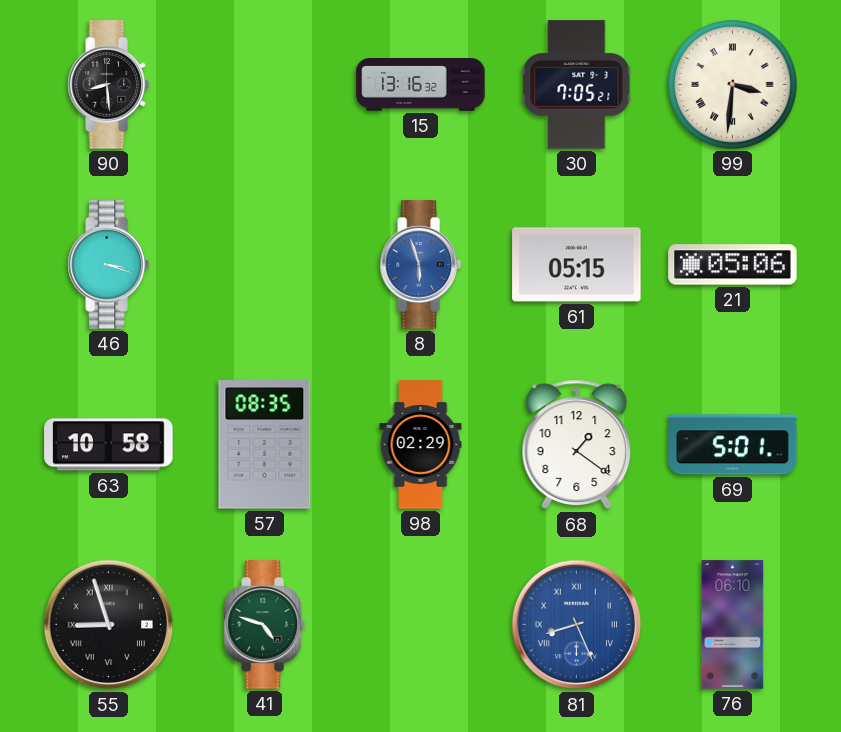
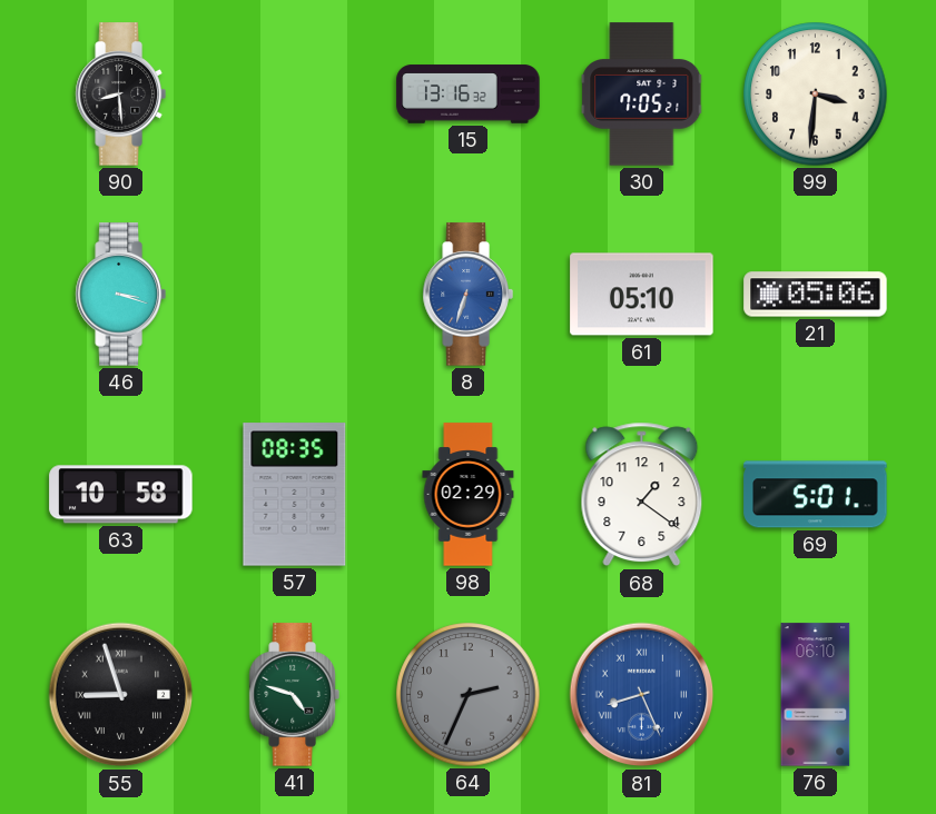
99 numerals: Roman -> Arabic
8: 5:57 -> 6:33
61: 05:15 -> 05:10
64: none -> 2:34
